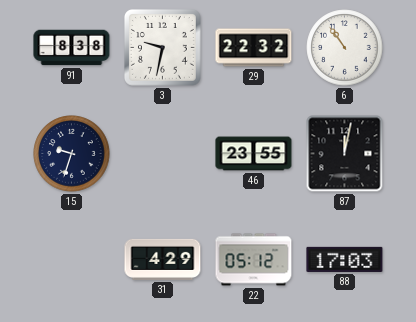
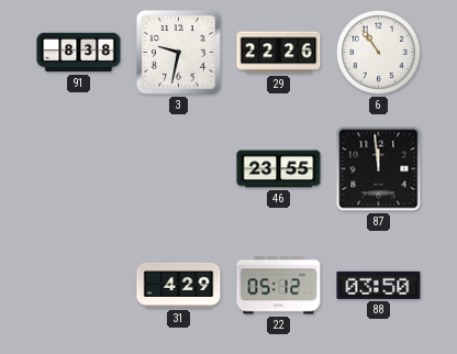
29: 22:32 -> 22:26
15: 9:33 -> none
87: 12:02 -> 11:59
88: 17:03 -> 03:50
